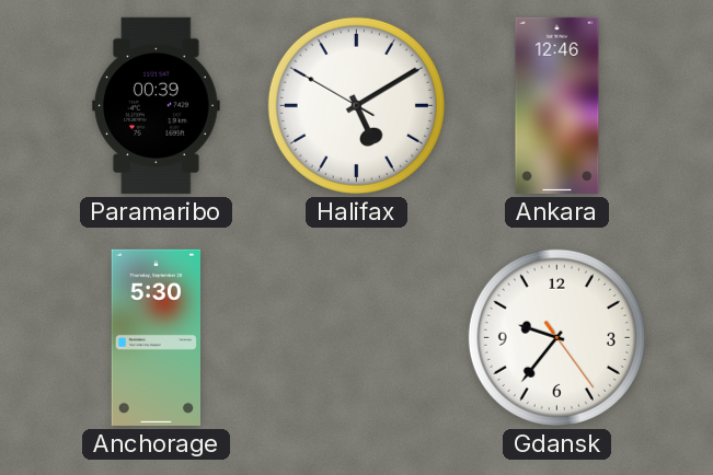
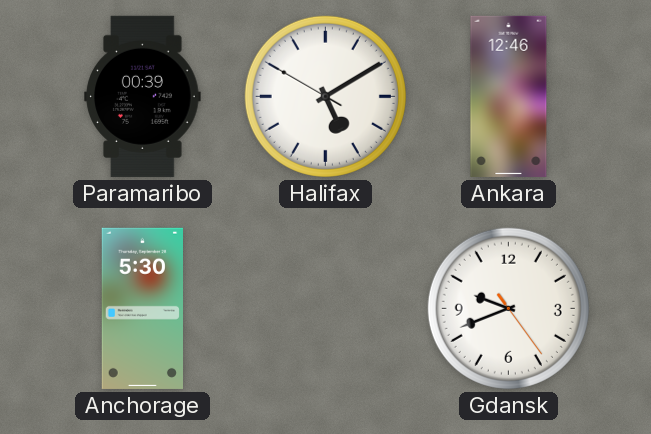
Gdansk: 9:36 -> 9:41
